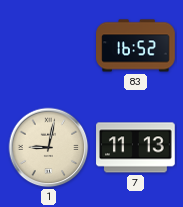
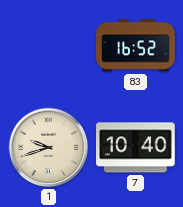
1: 9:02 -> 9:42
7: 11:13 -> 10:40
